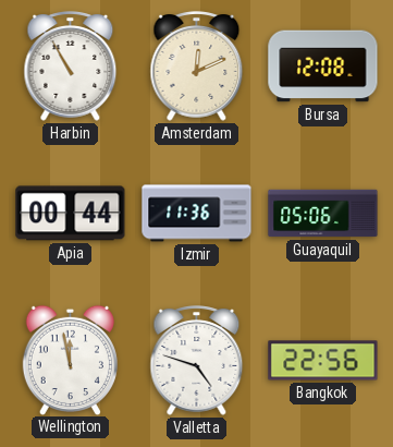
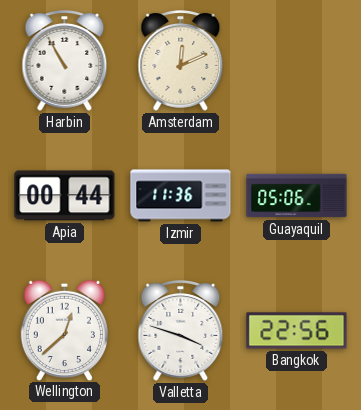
Bursa: 12:08 -> none
Wellington: 11:58 -> 12:38
Valletta: 4:48 -> 3:48
